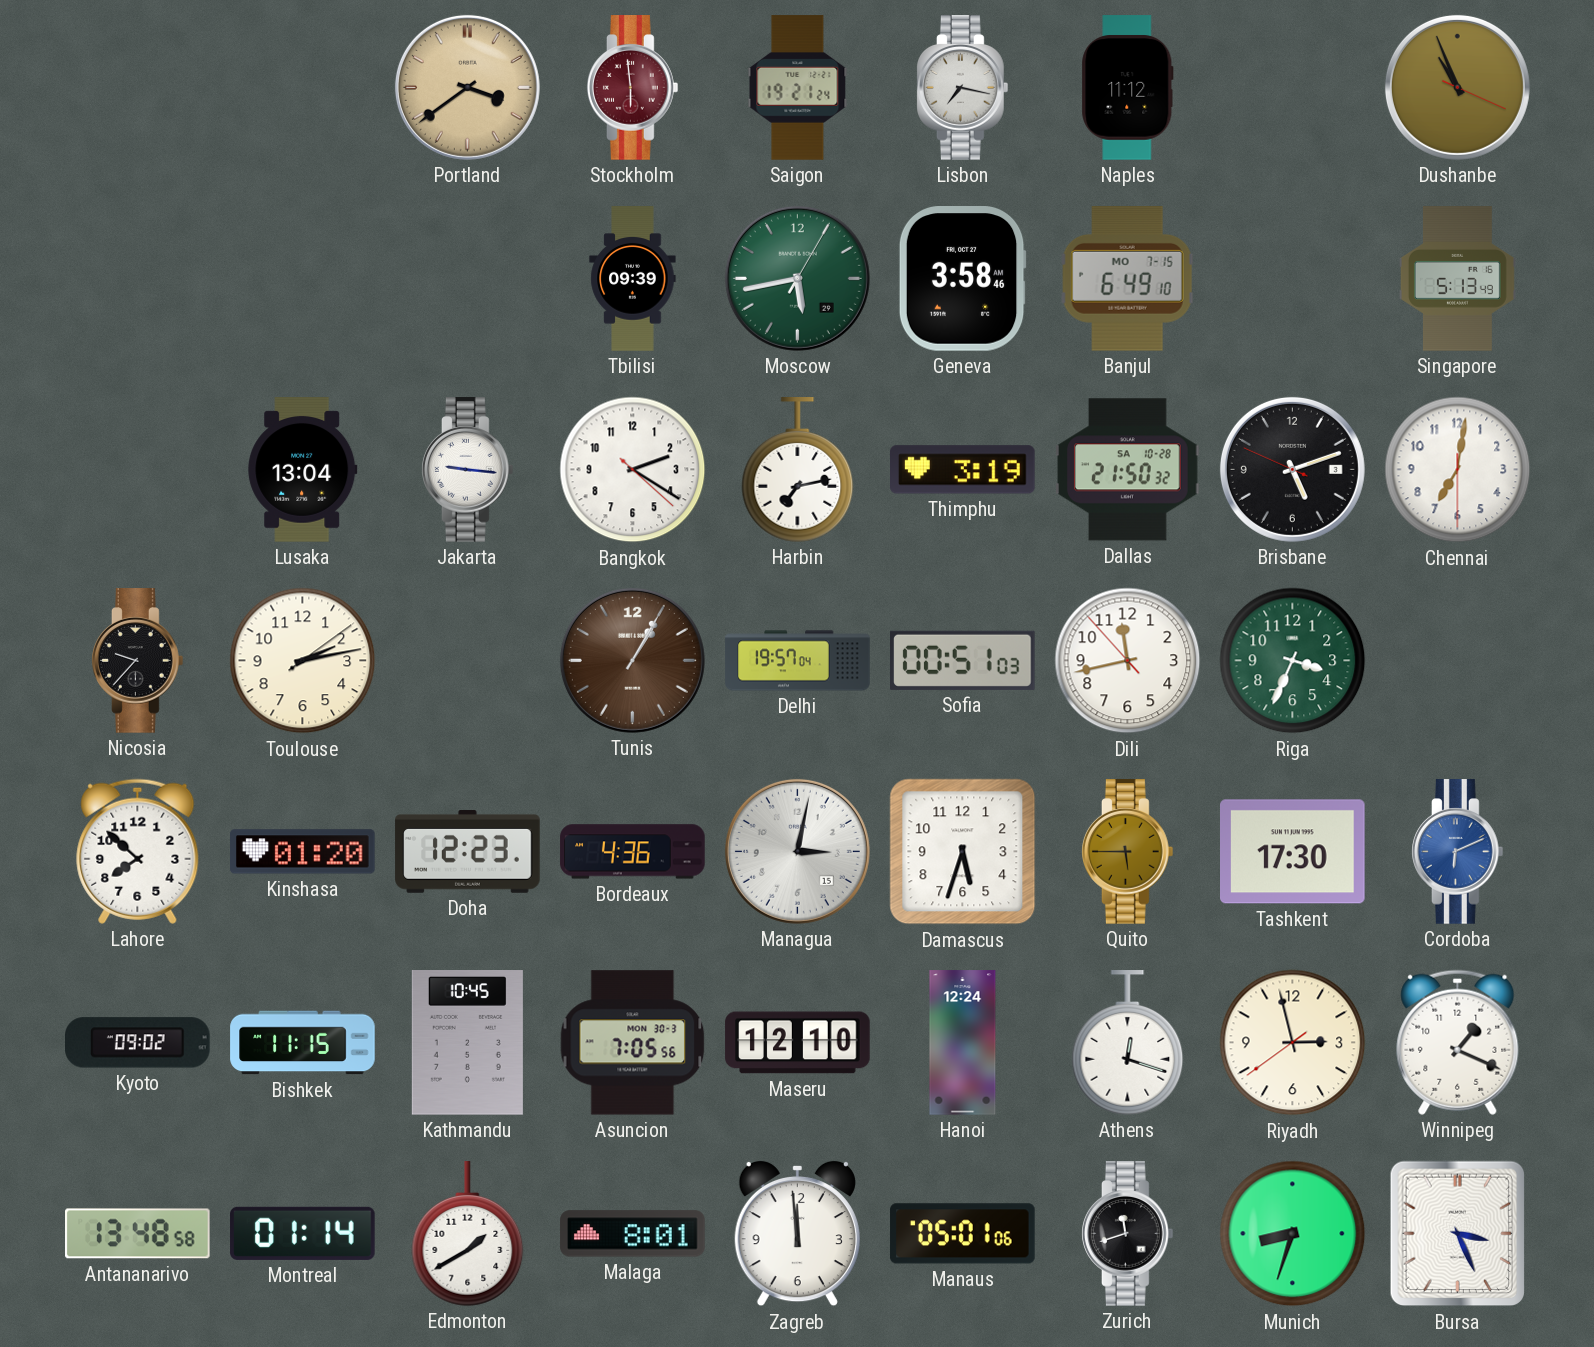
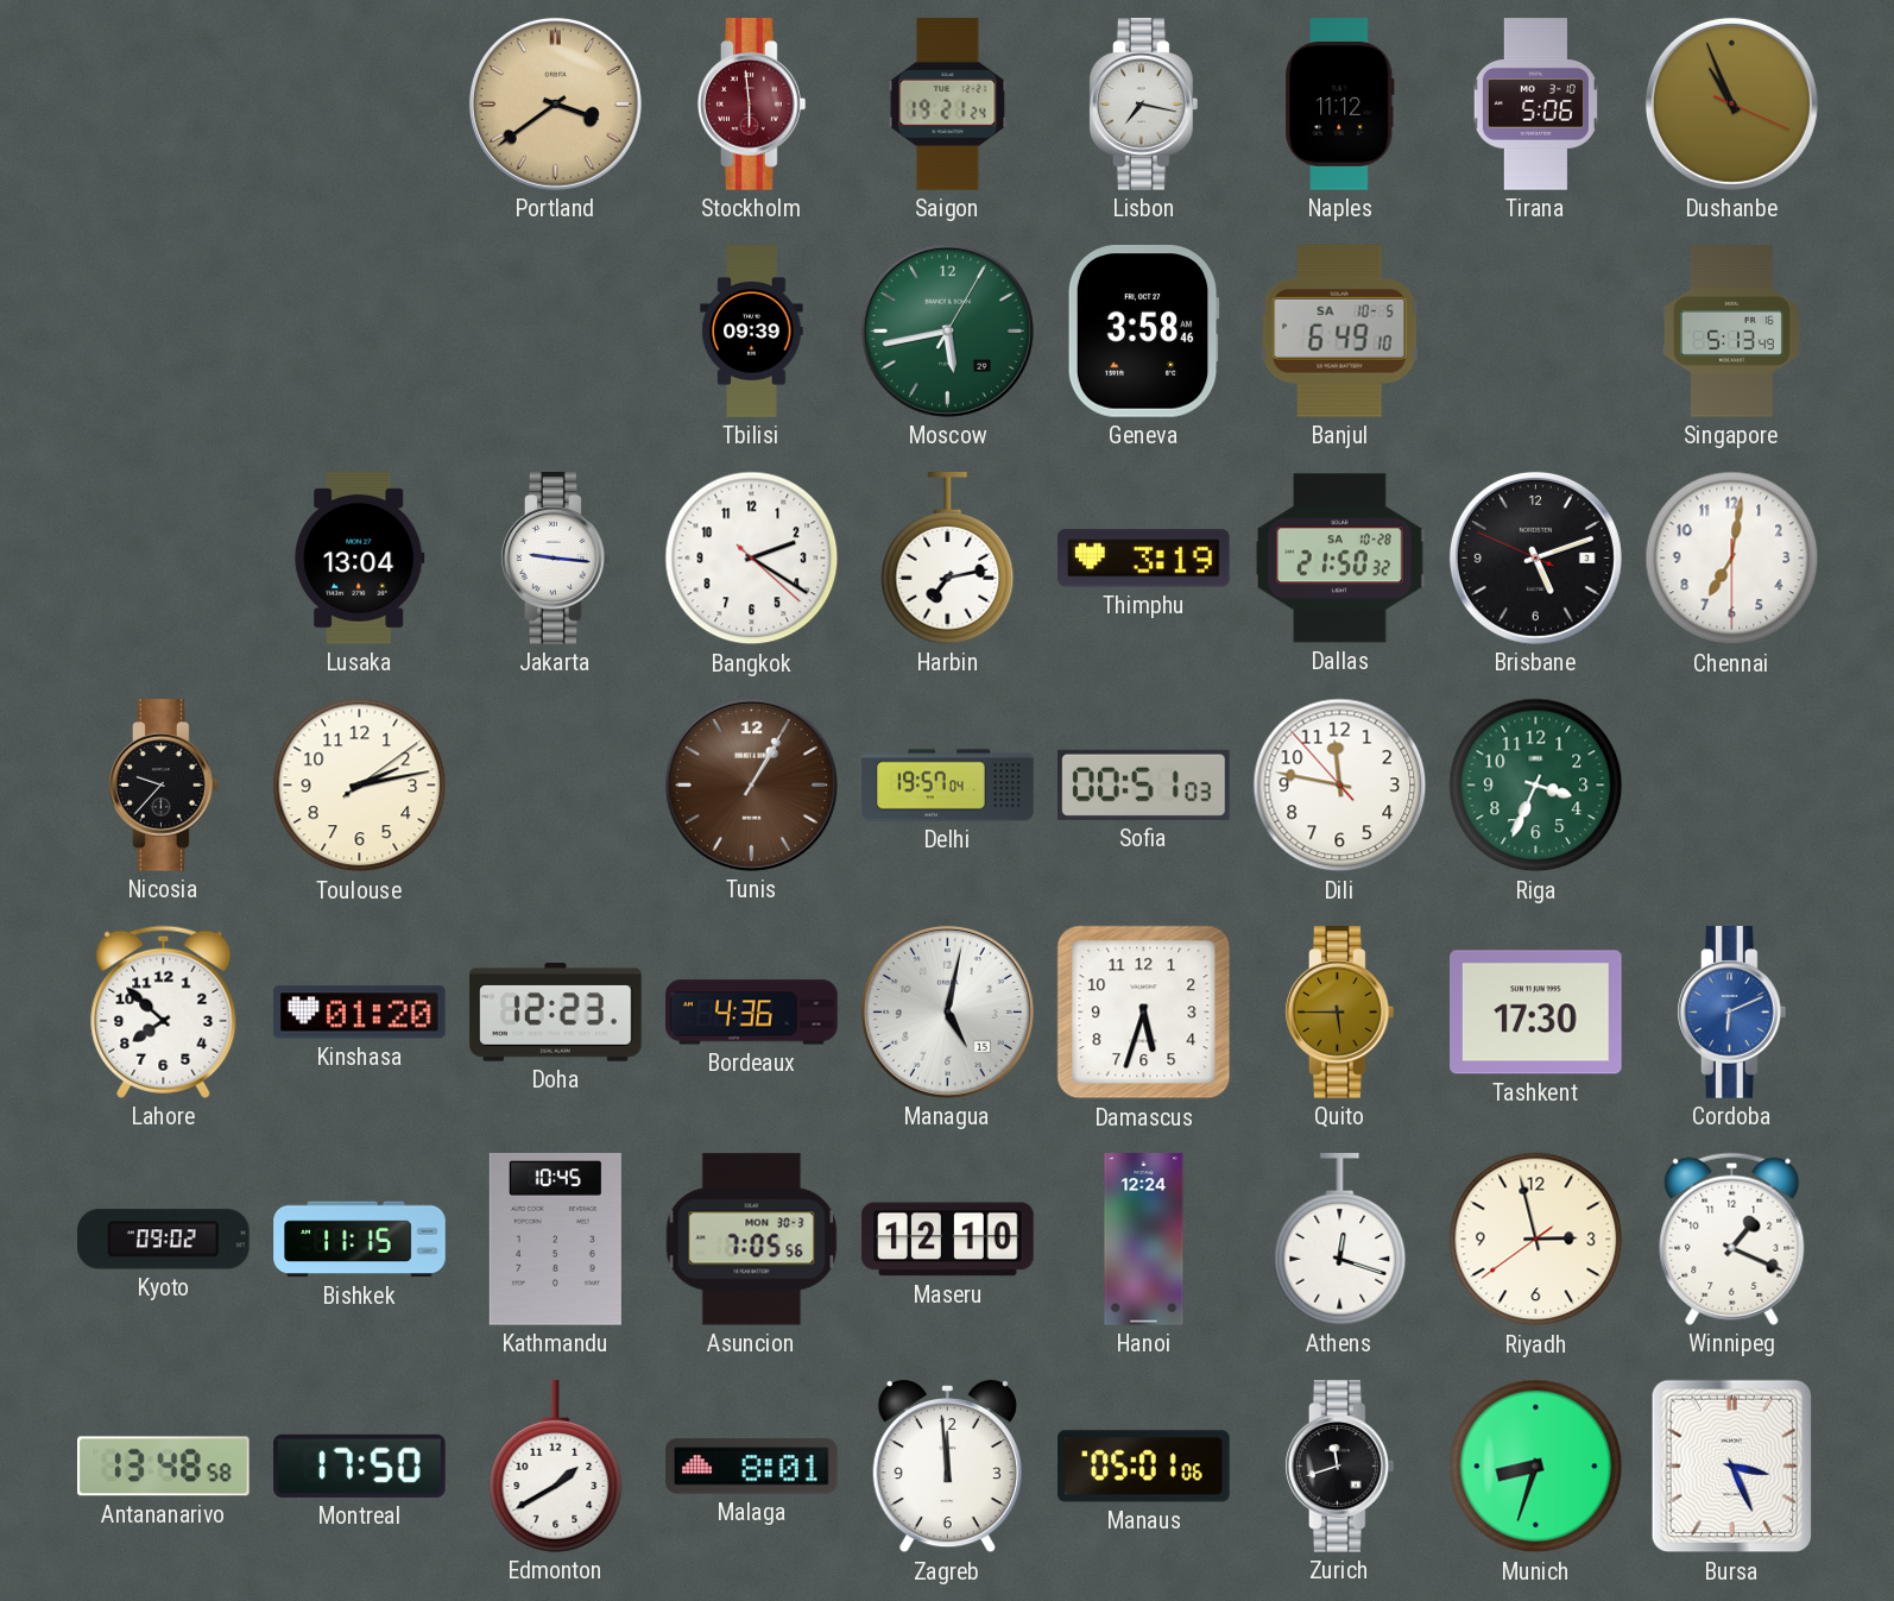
Tirana: none -> 5:06
Banjul date: MO 7-15 -> SA 10-5
Dili: 11:42 -> 11:46
Managua: 3:02 -> 5:02
Montreal: 01:14 -> 17:50
